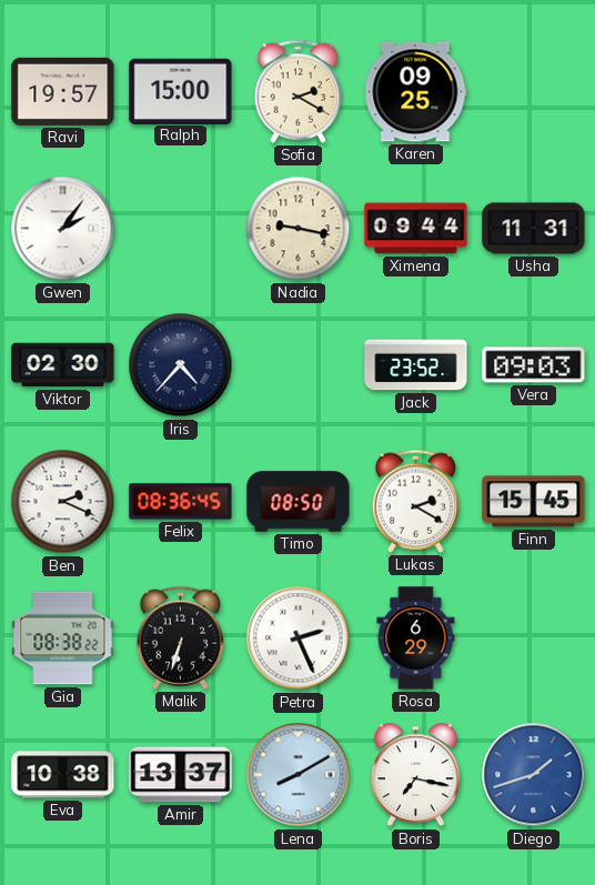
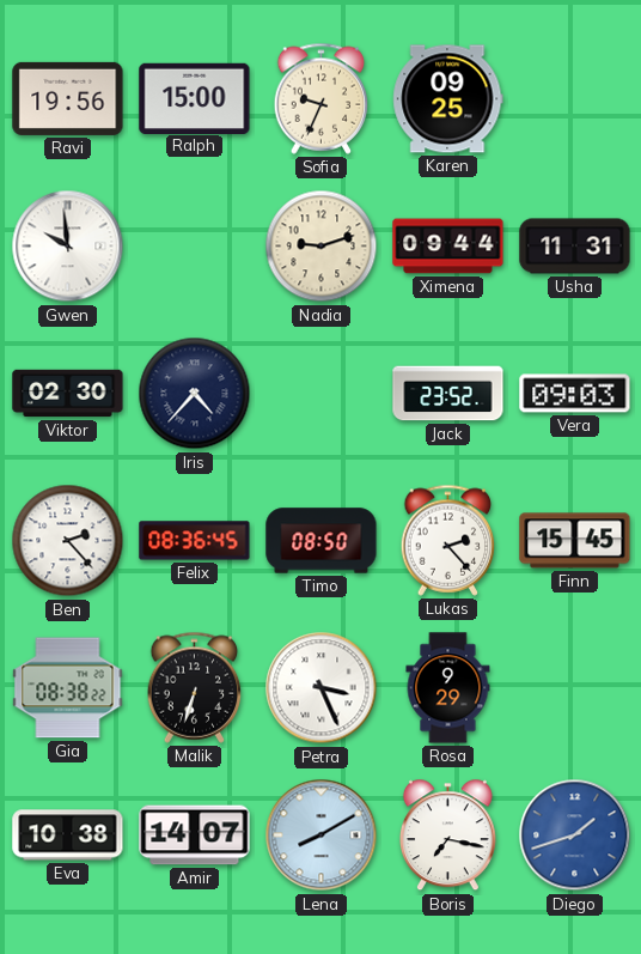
Ravi: 19:57 -> 19:56
Sofia: 2:20 -> 9:34
Gwen: 2:06 -> 9:59
Nadia: 9:17 -> 9:12
Ben: 2:19 -> 2:23
Lukas: 2:20 -> 2:23
Petra: 2:26 -> 3:26
Rosa: 6:29 -> 9:29
Amir: 13:37 -> 14:07
